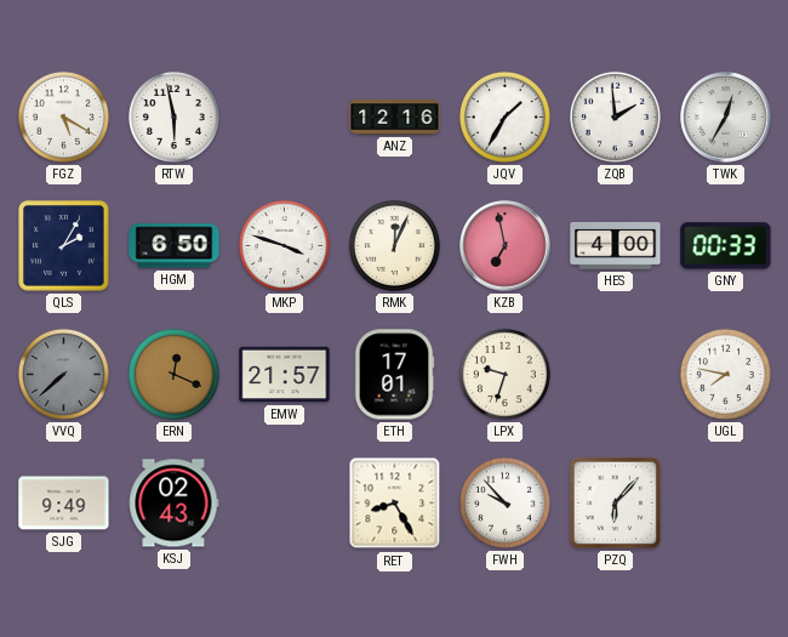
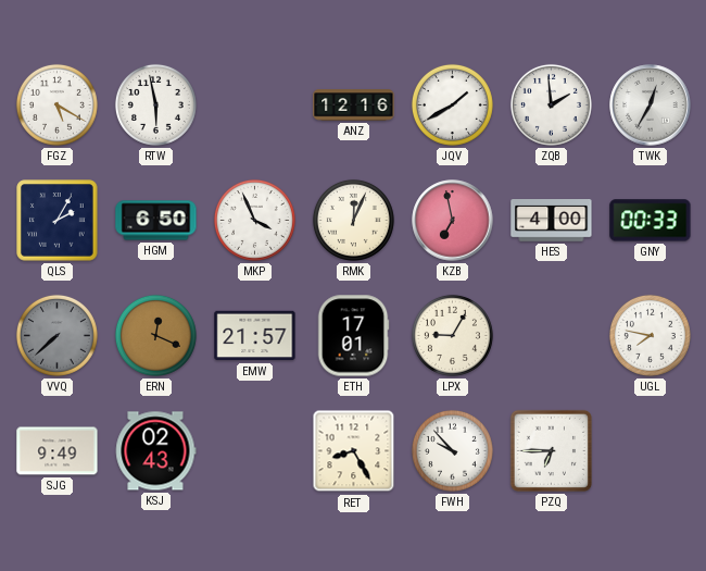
JQV: 1:35 -> 1:40
MKP: 3:48 -> 3:56
LPX: 9:33 -> 9:05
PZQ: 6:07 -> 6:45
